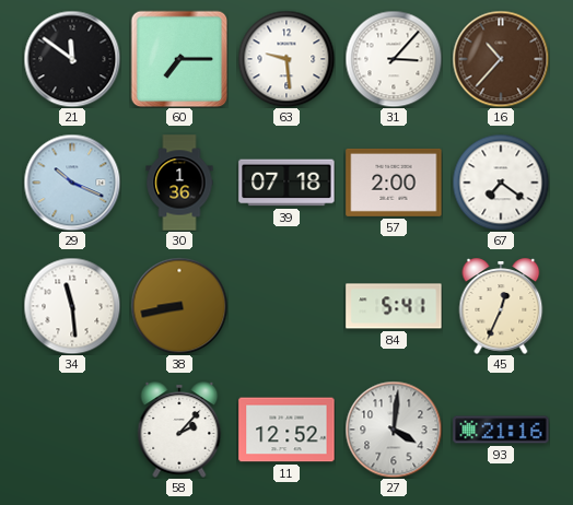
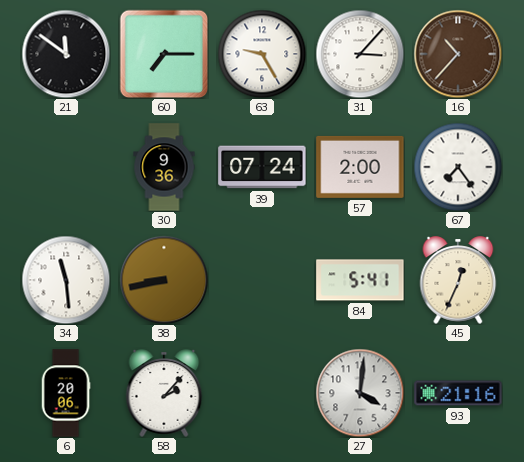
63: 9:29 -> 9:25
29: 10:19 -> none
30: 1:36 -> 9:36
39: 07:18 -> 07:24
67: 7:21 -> 7:24
6: none -> 20:06
11: 12:52 -> none
